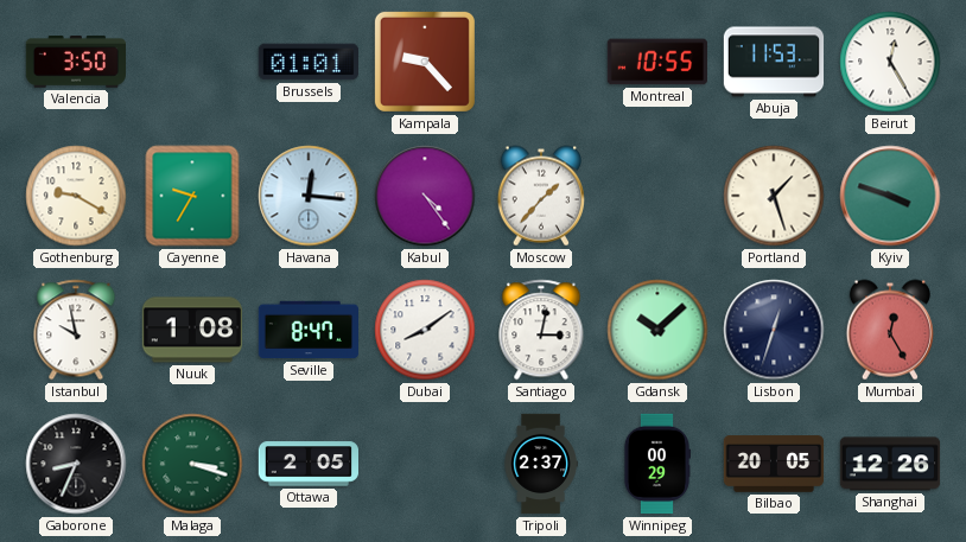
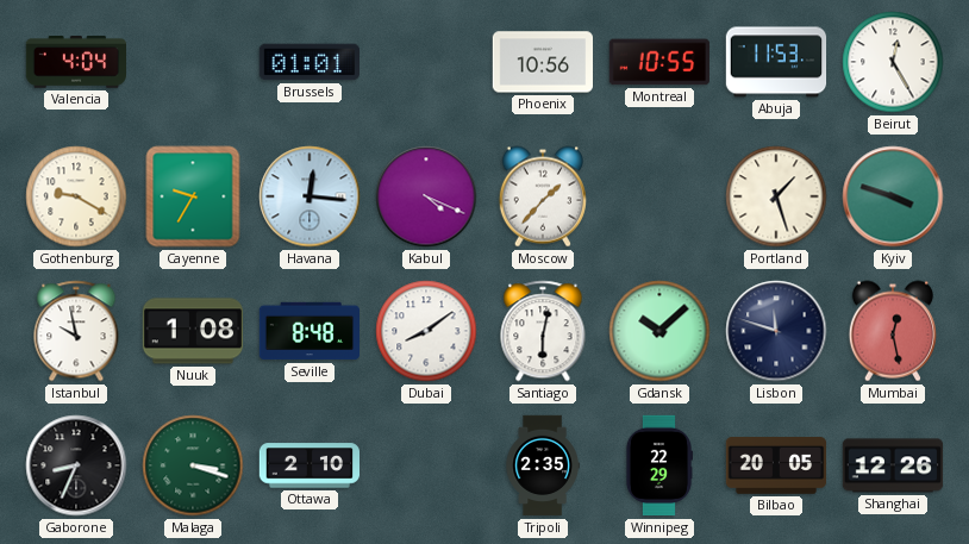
Valencia: 3:50 -> 4:04
Kampala: 9:23 -> none
Phoenix: none -> 10:56
Kabul: 4:24 -> 4:19
Seville: 8:47 -> 8:48
Santiago: 3:02 -> 6:02
Lisbon: 12:33 -> 11:48
Mumbai: 12:25 -> 12:28
Ottawa: 2:05 -> 2:10
Tripoli: 2:37 -> 2:35
Winnipeg: 00:29 -> 22:29
